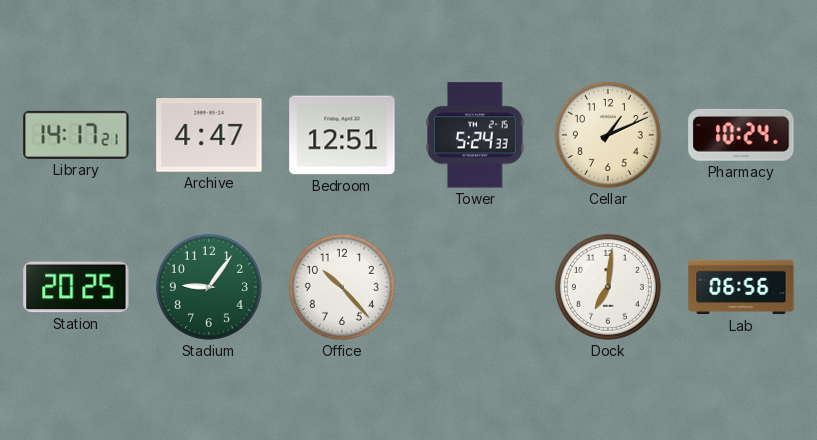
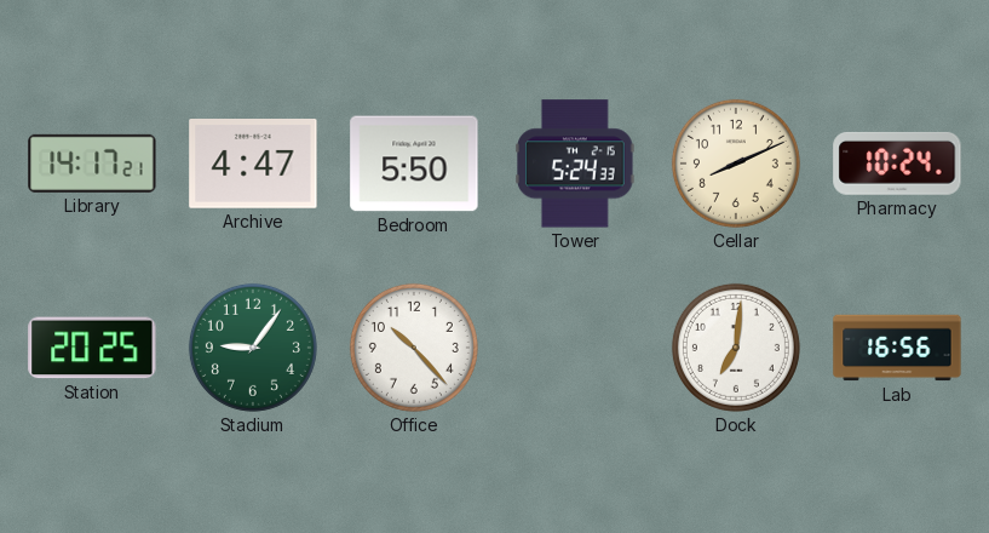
Bedroom: 12:51 -> 5:50
Cellar: 1:11 -> 8:11
Lab: 06:56 -> 16:56
